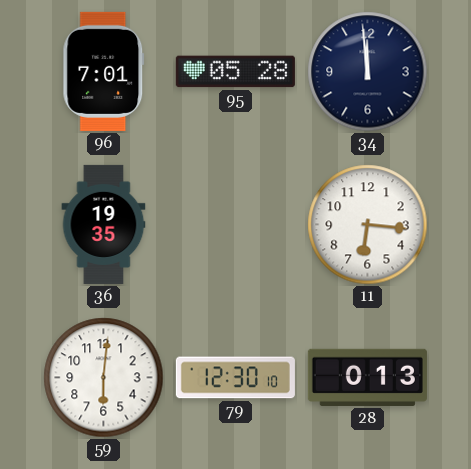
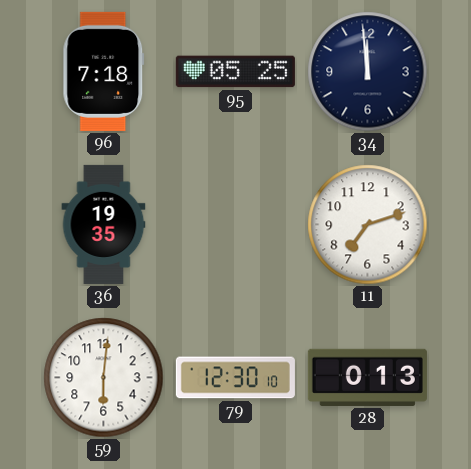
96: 7:01 -> 7:18
95: 05:28 -> 05:25
11: 6:16 -> 7:12
